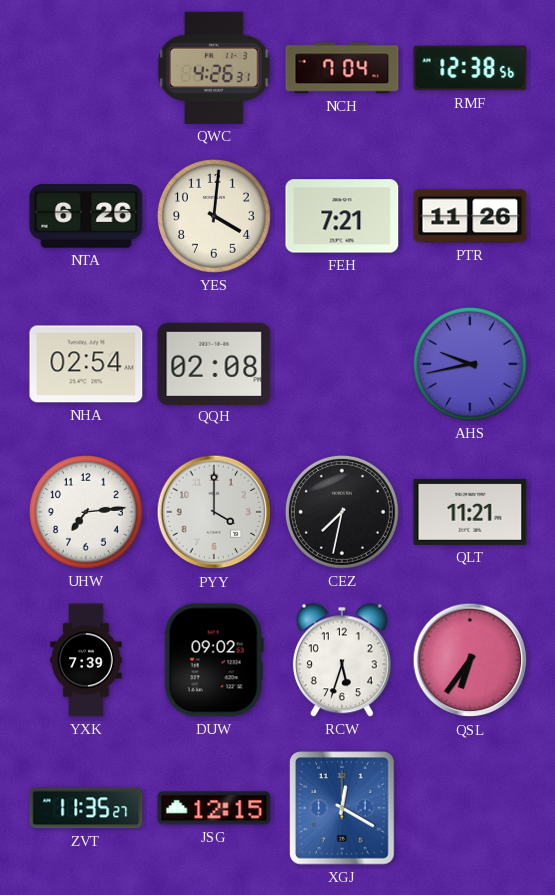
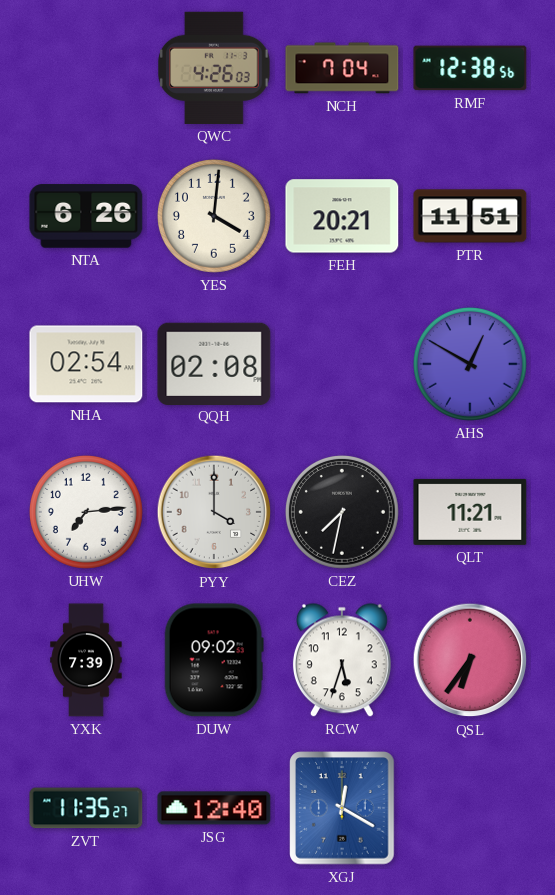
QWC: 4:26:31 -> 4:26:03
FEH: 7:21 -> 20:21
PTR: 11:26 -> 11:51
AHS: 9:43 -> 12:50
JSG: 12:15 -> 12:40
